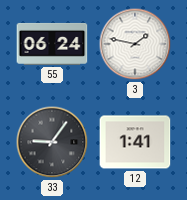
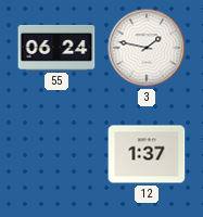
33: 9:06 -> none
12: 1:41 -> 1:37
